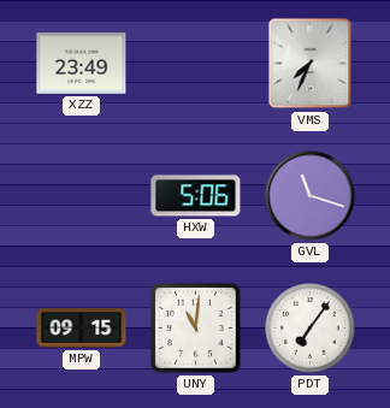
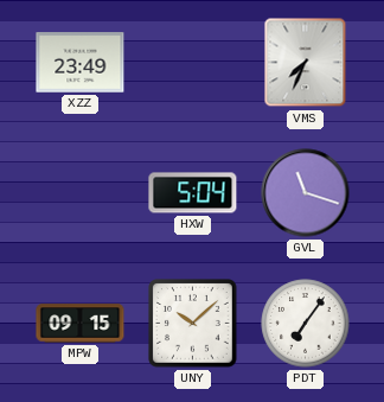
HXW: 5:06 -> 5:04
UNY: 11:01 -> 10:08
